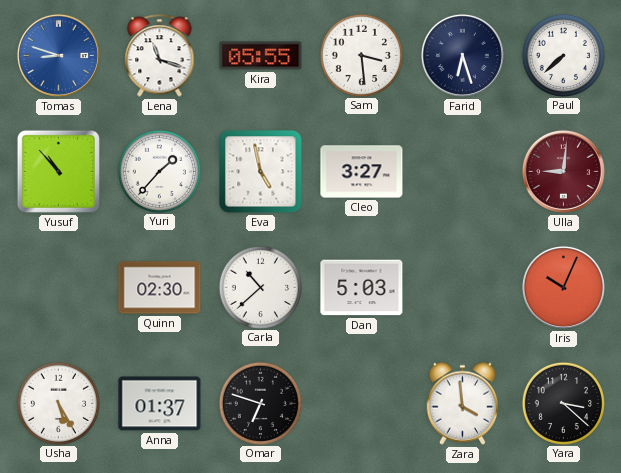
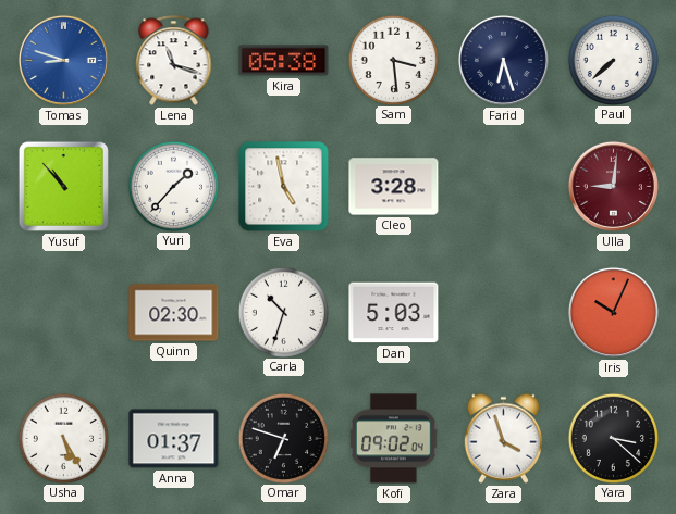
Kira: 05:55 -> 05:38
Cleo: 3:27 -> 3:28
Carla: 10:38 -> 10:33
Kofi: none -> 09:02
Zara: 3:59 -> 3:57
